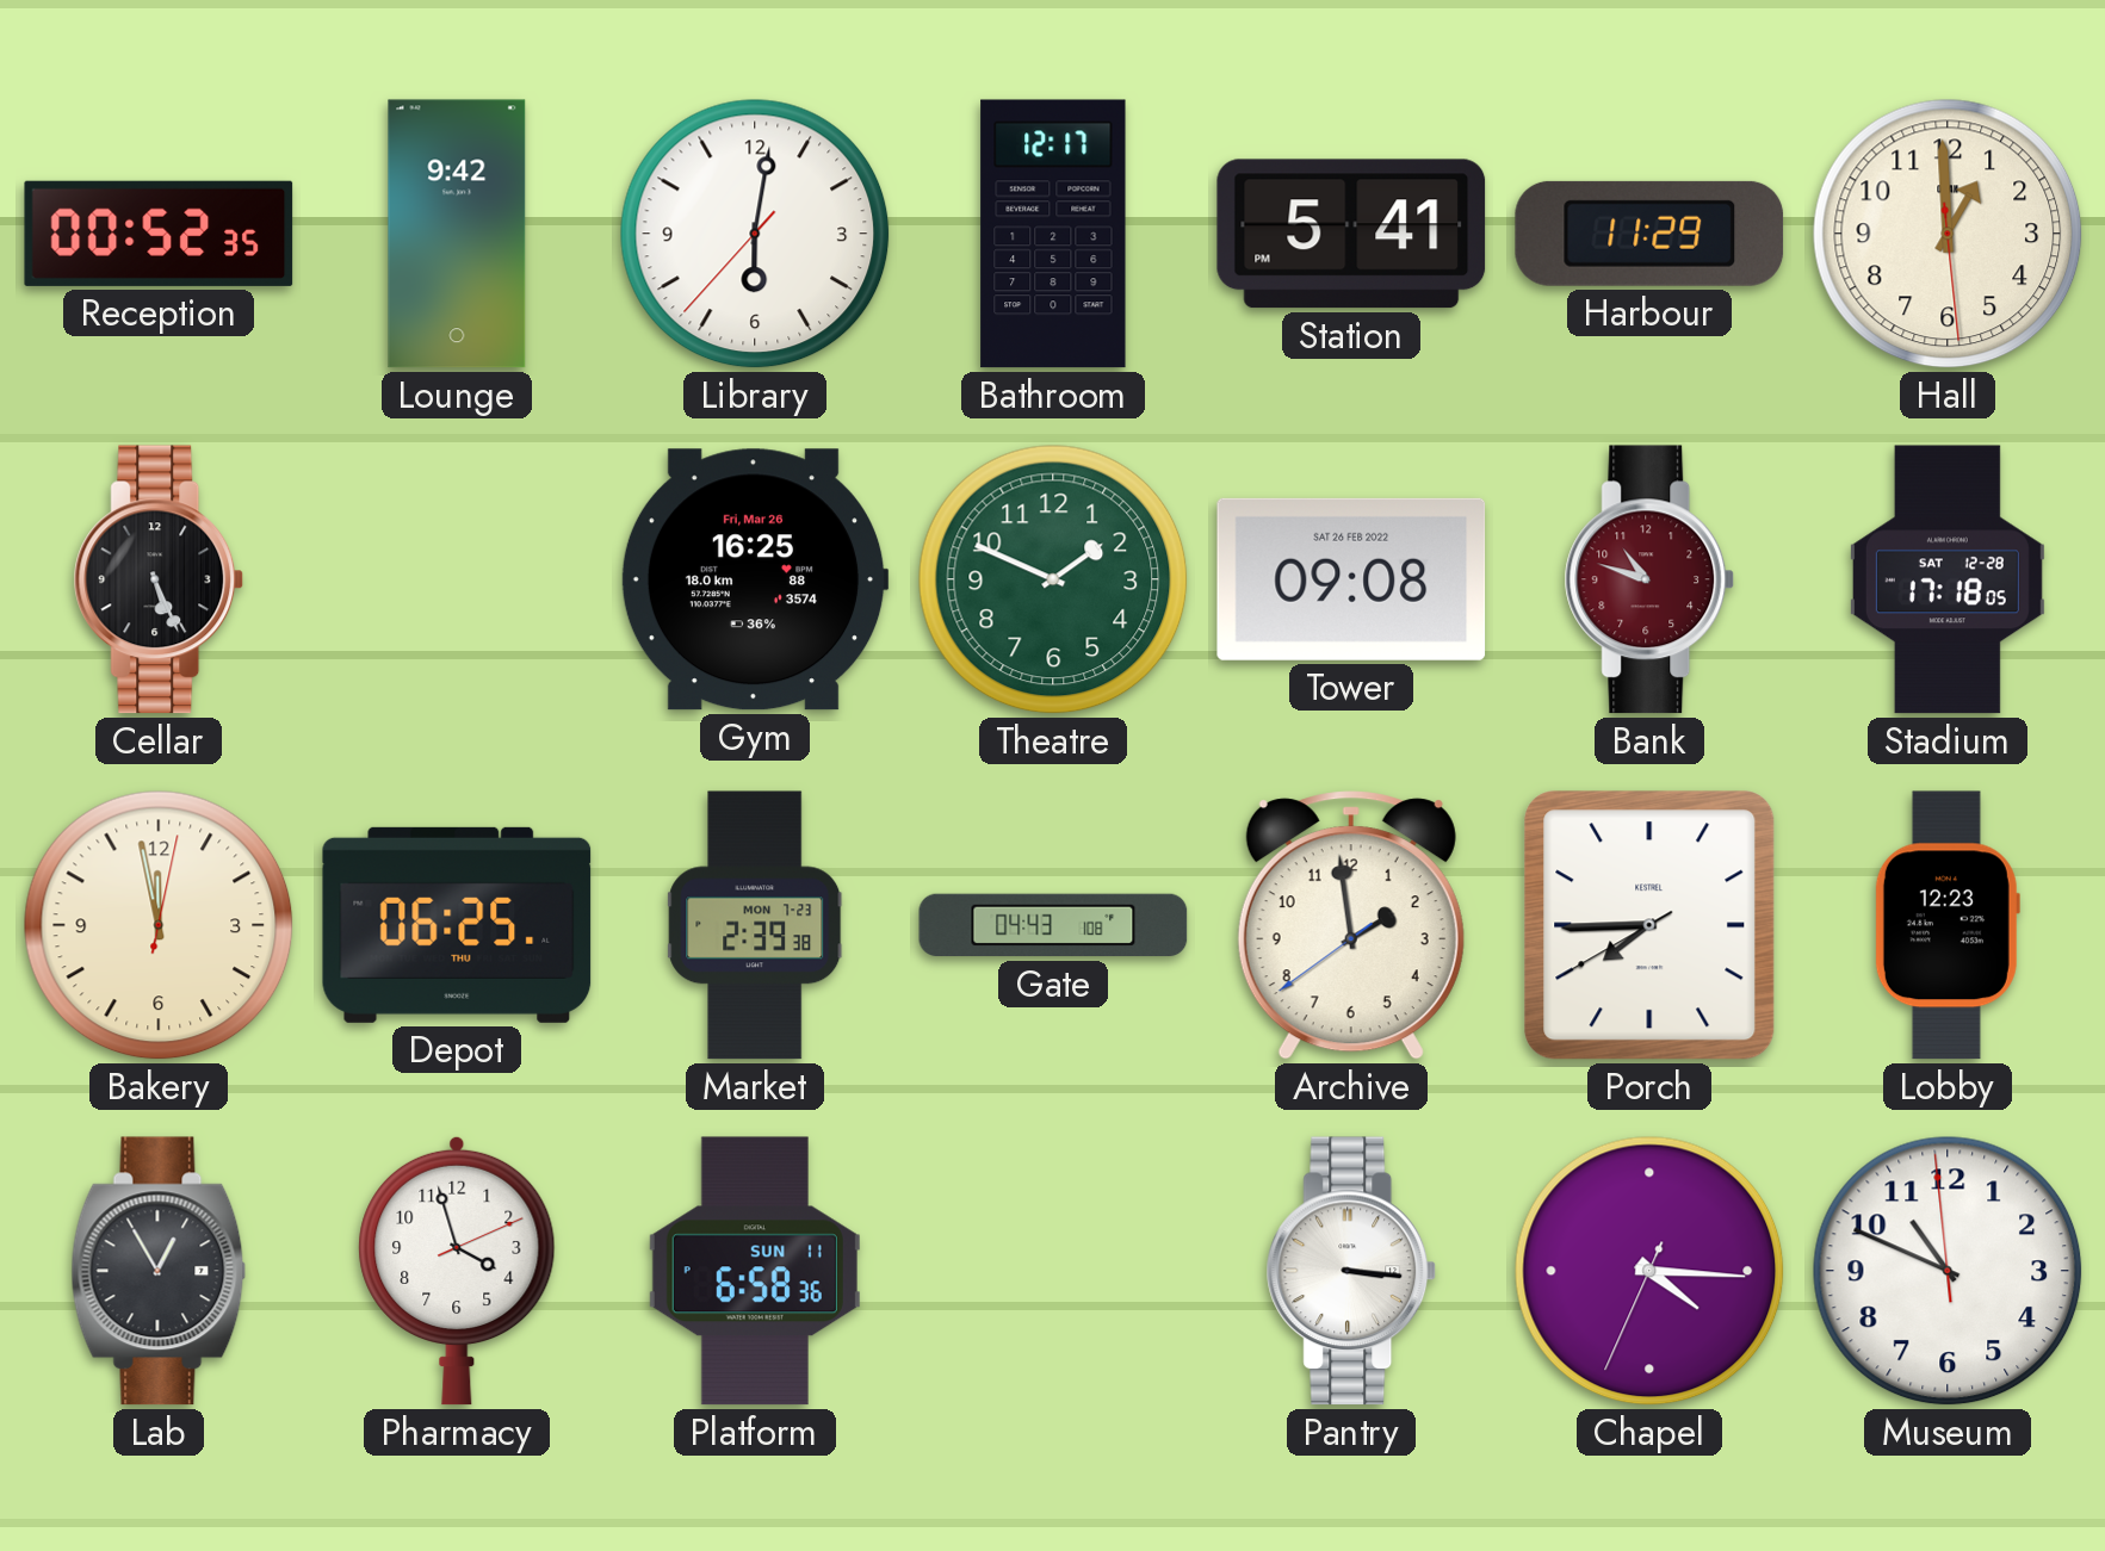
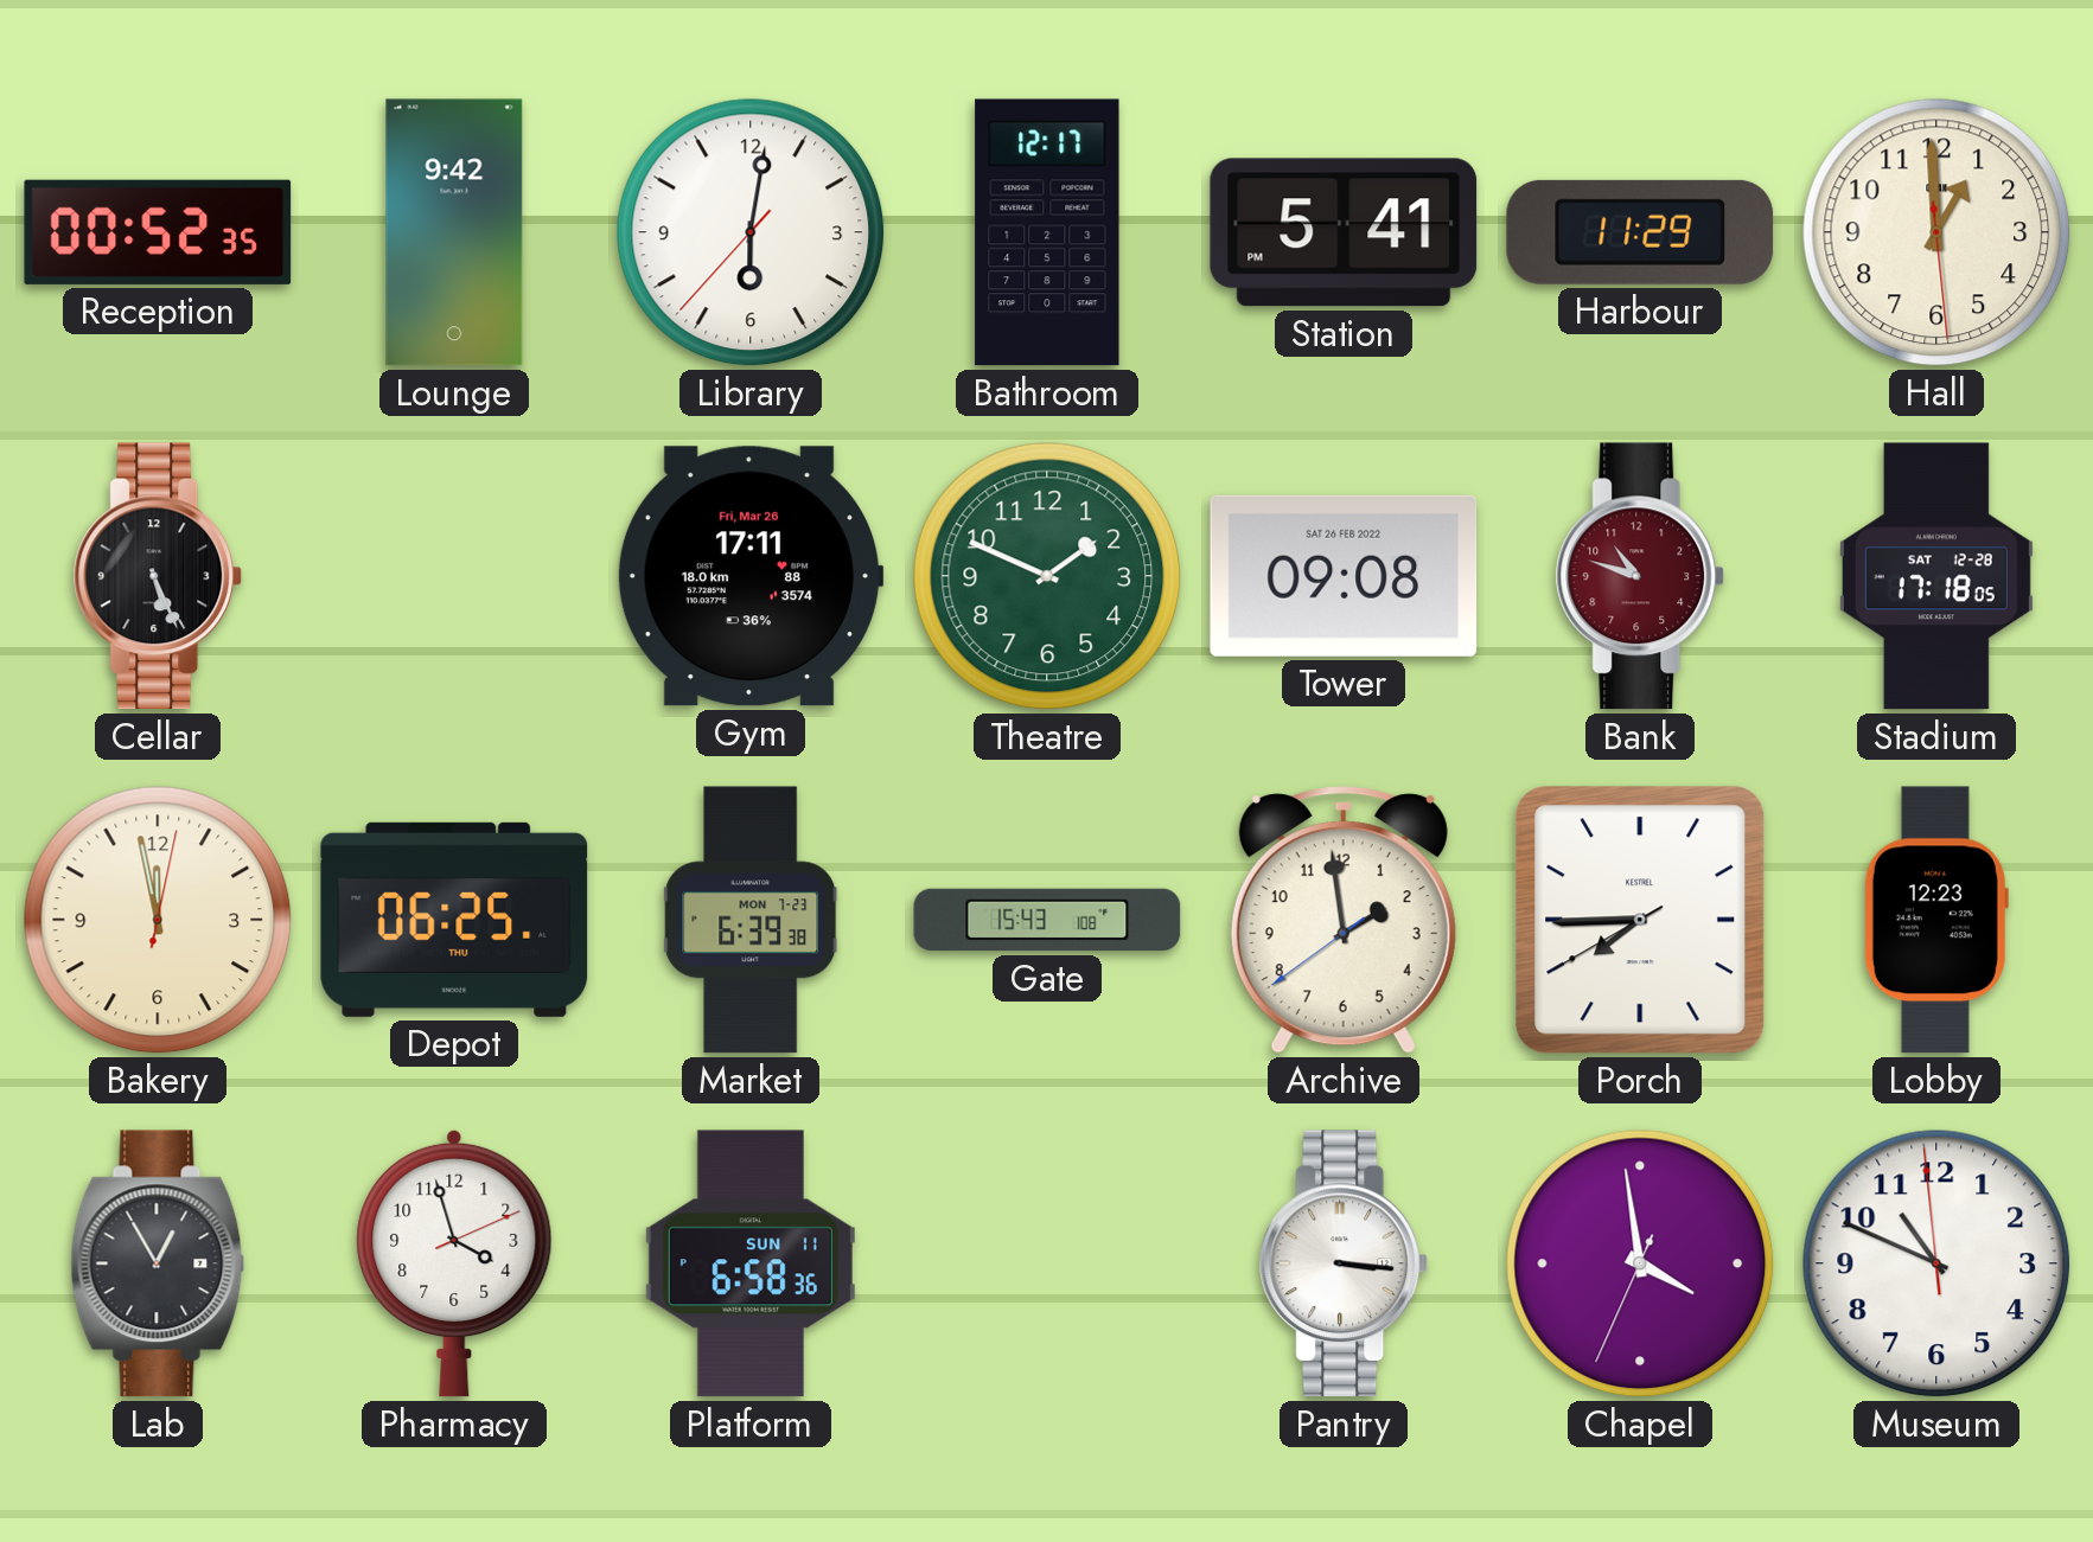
Gym: 16:25 -> 17:11
Market: 2:39 -> 6:39
Gate: 04:43 -> 15:43
Chapel: 4:15 -> 3:58
